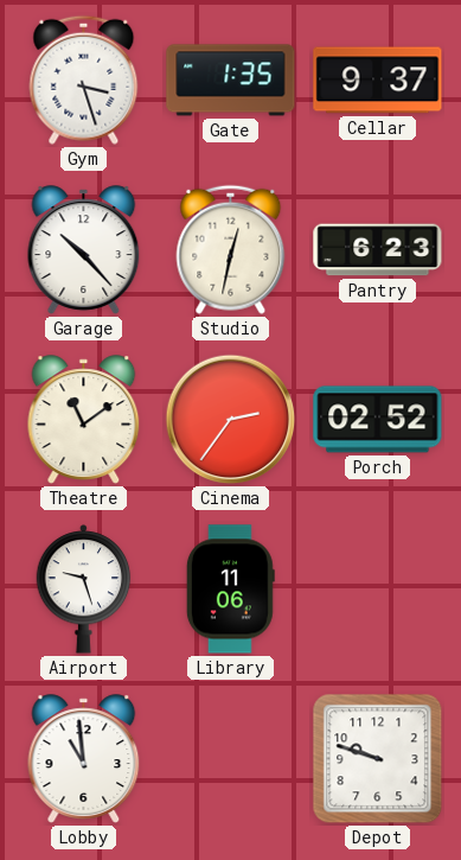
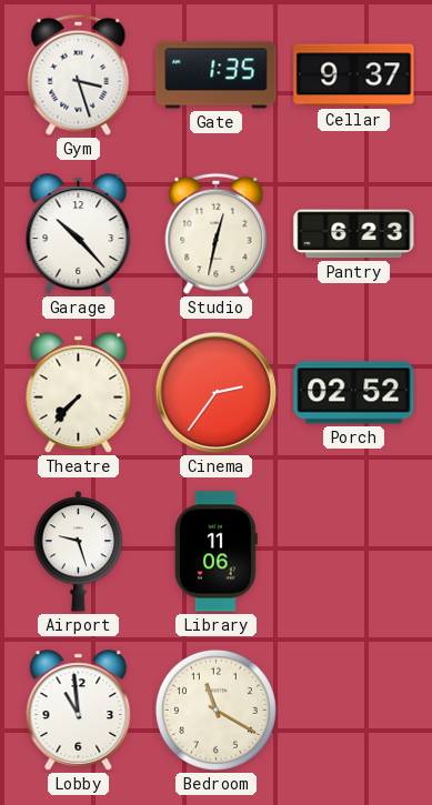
Theatre: 11:09 -> 7:37
Bedroom: none -> 11:20
Depot: 9:48 -> none
